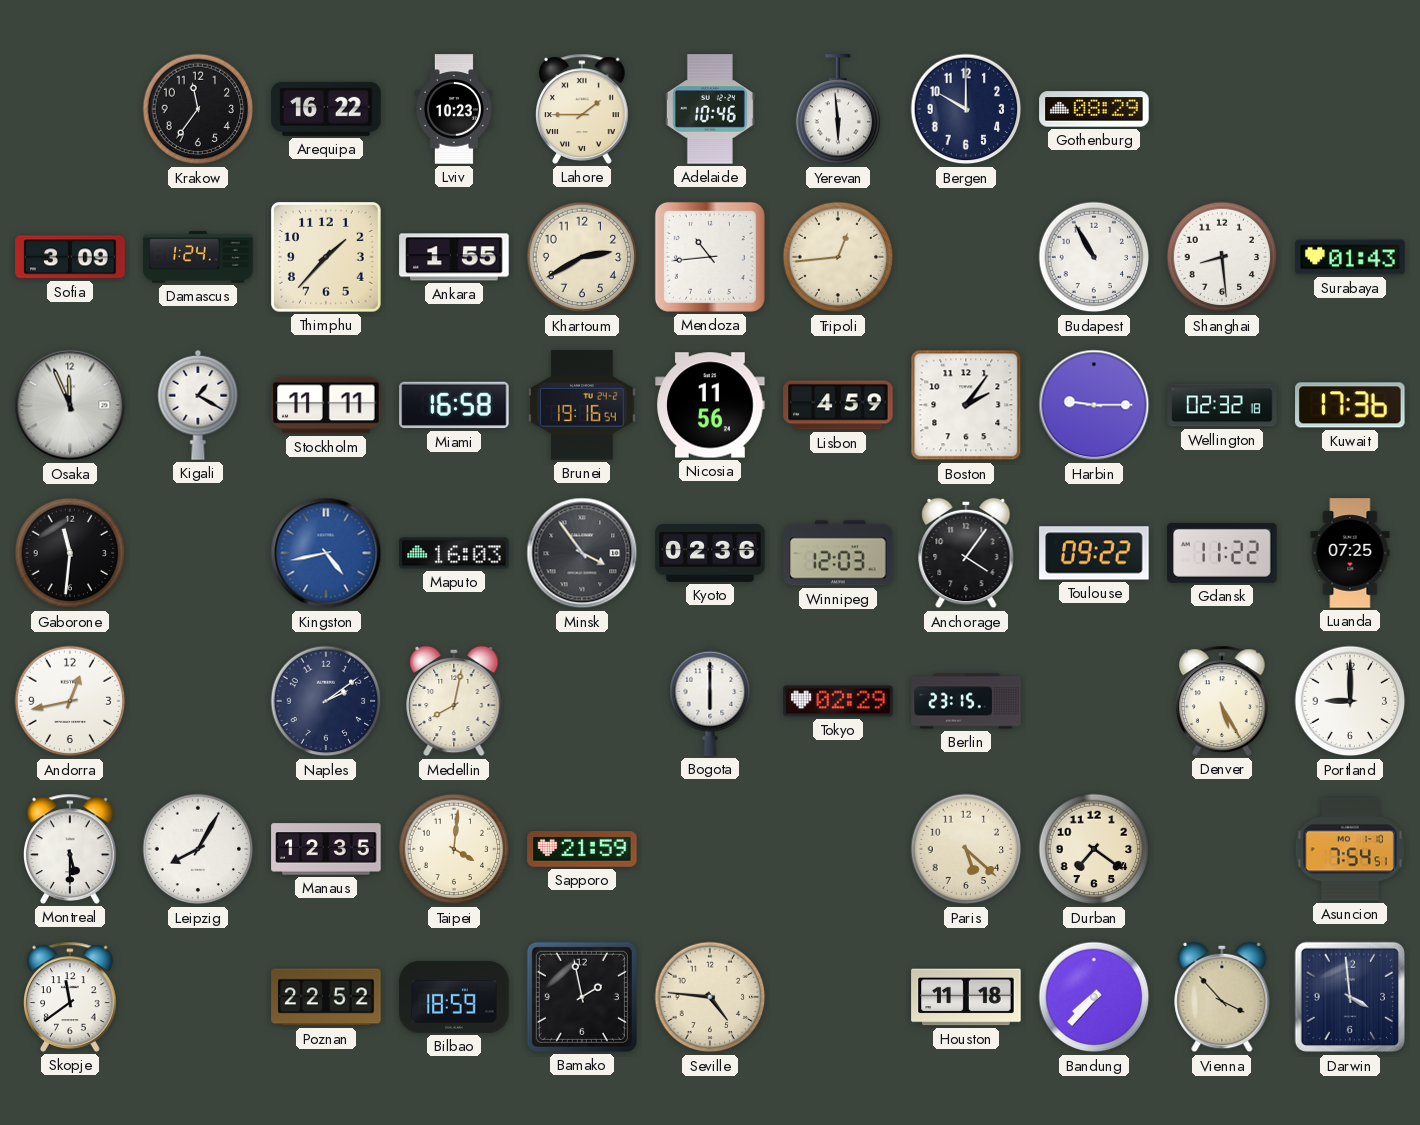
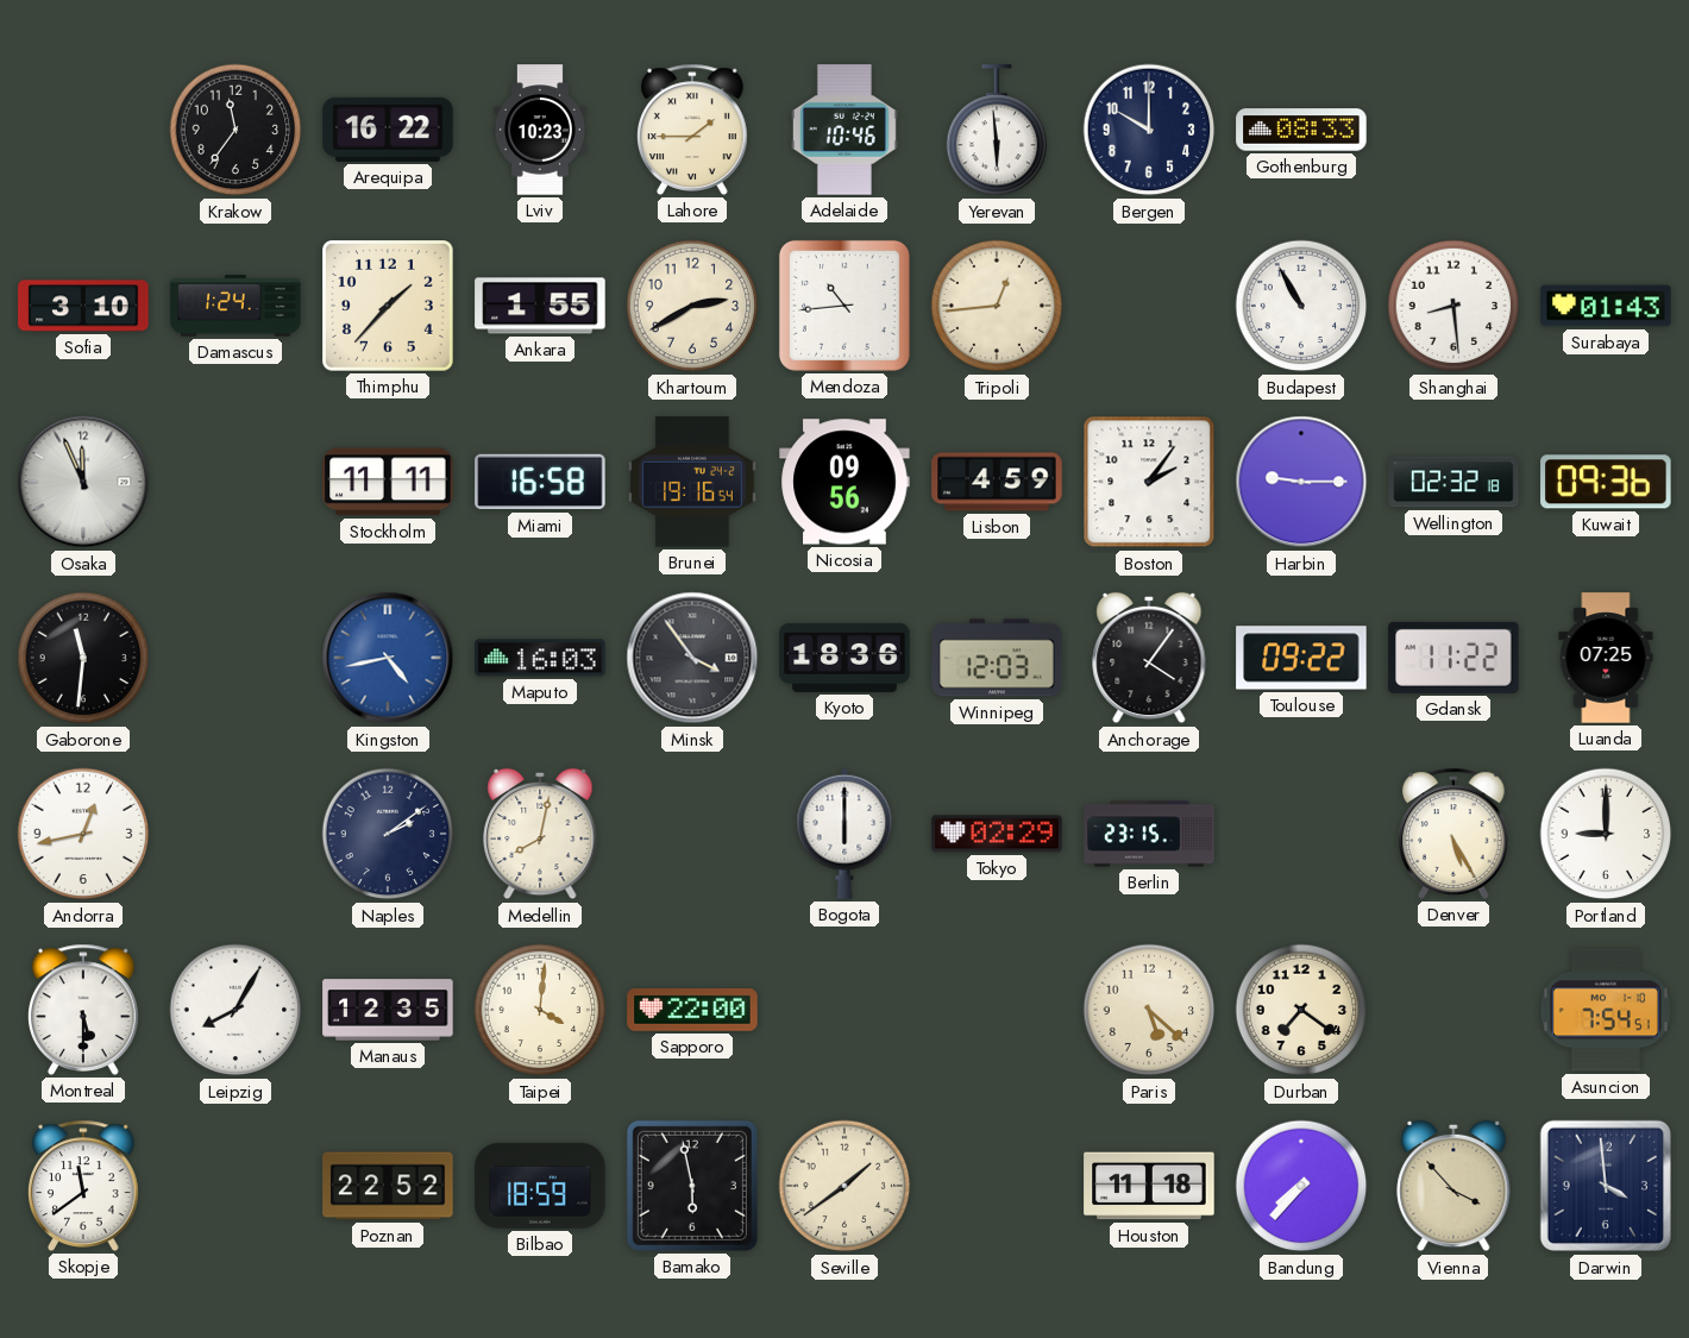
Gothenburg: 08:29 -> 08:33
Sofia: 3:09 -> 3:10
Kigali: 1:20 -> none
Nicosia: 11:56 -> 09:56
Kuwait: 17:36 -> 09:36
Kyoto: 02:36 -> 18:36
Sapporo: 21:59 -> 22:00
Bamako: 1:58 -> 5:58
Seville: 4:46 -> 1:39
